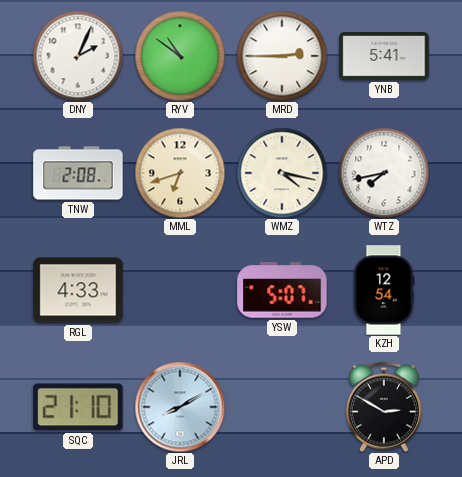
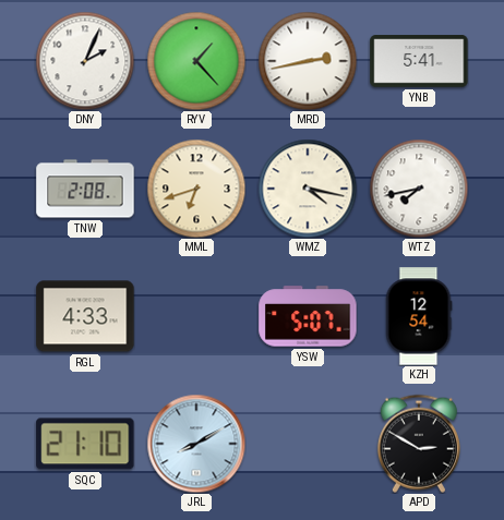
RYV: 10:51 -> 1:23
MRD: 2:45 -> 2:43
